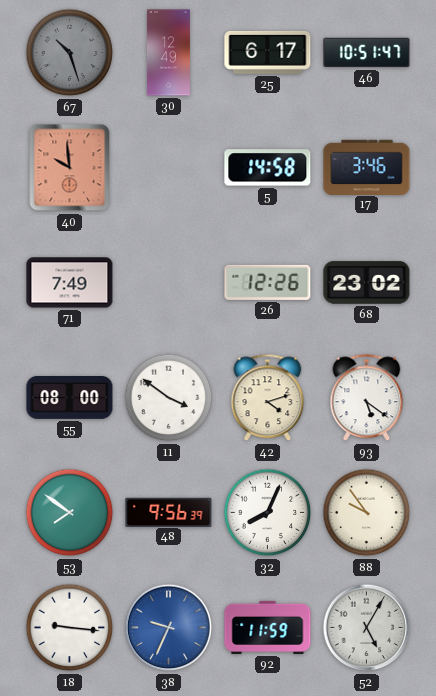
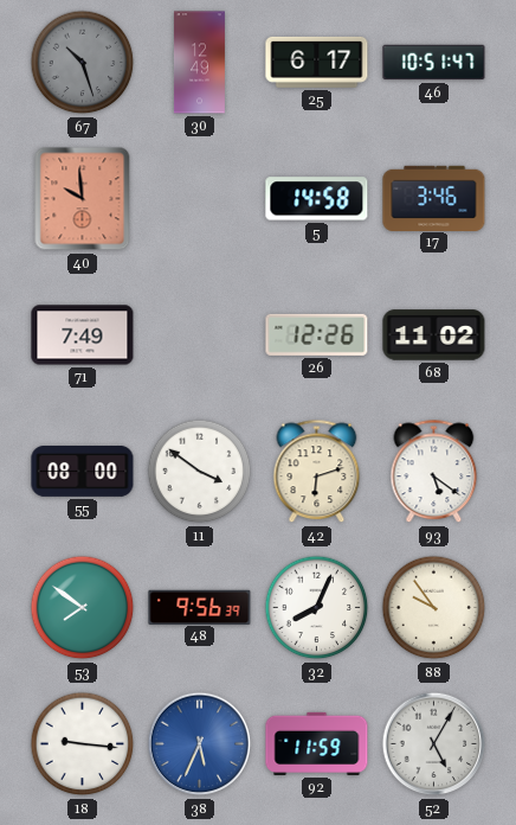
68: 23:02 -> 11:02
42: 4:12 -> 6:12
38: 9:34 -> 5:34
